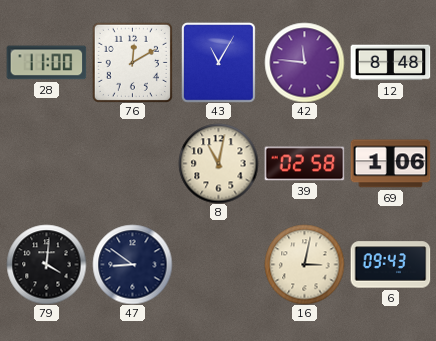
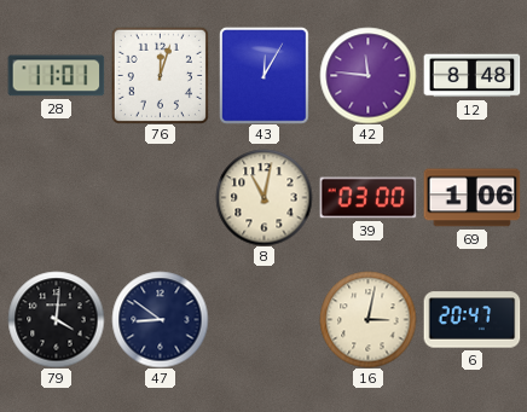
28: 11:00 -> 11:01
76: 12:10 -> 12:03
43: 11:05 -> 12:05
39: 02:58 -> 03:00
6: 09:43 -> 20:47
